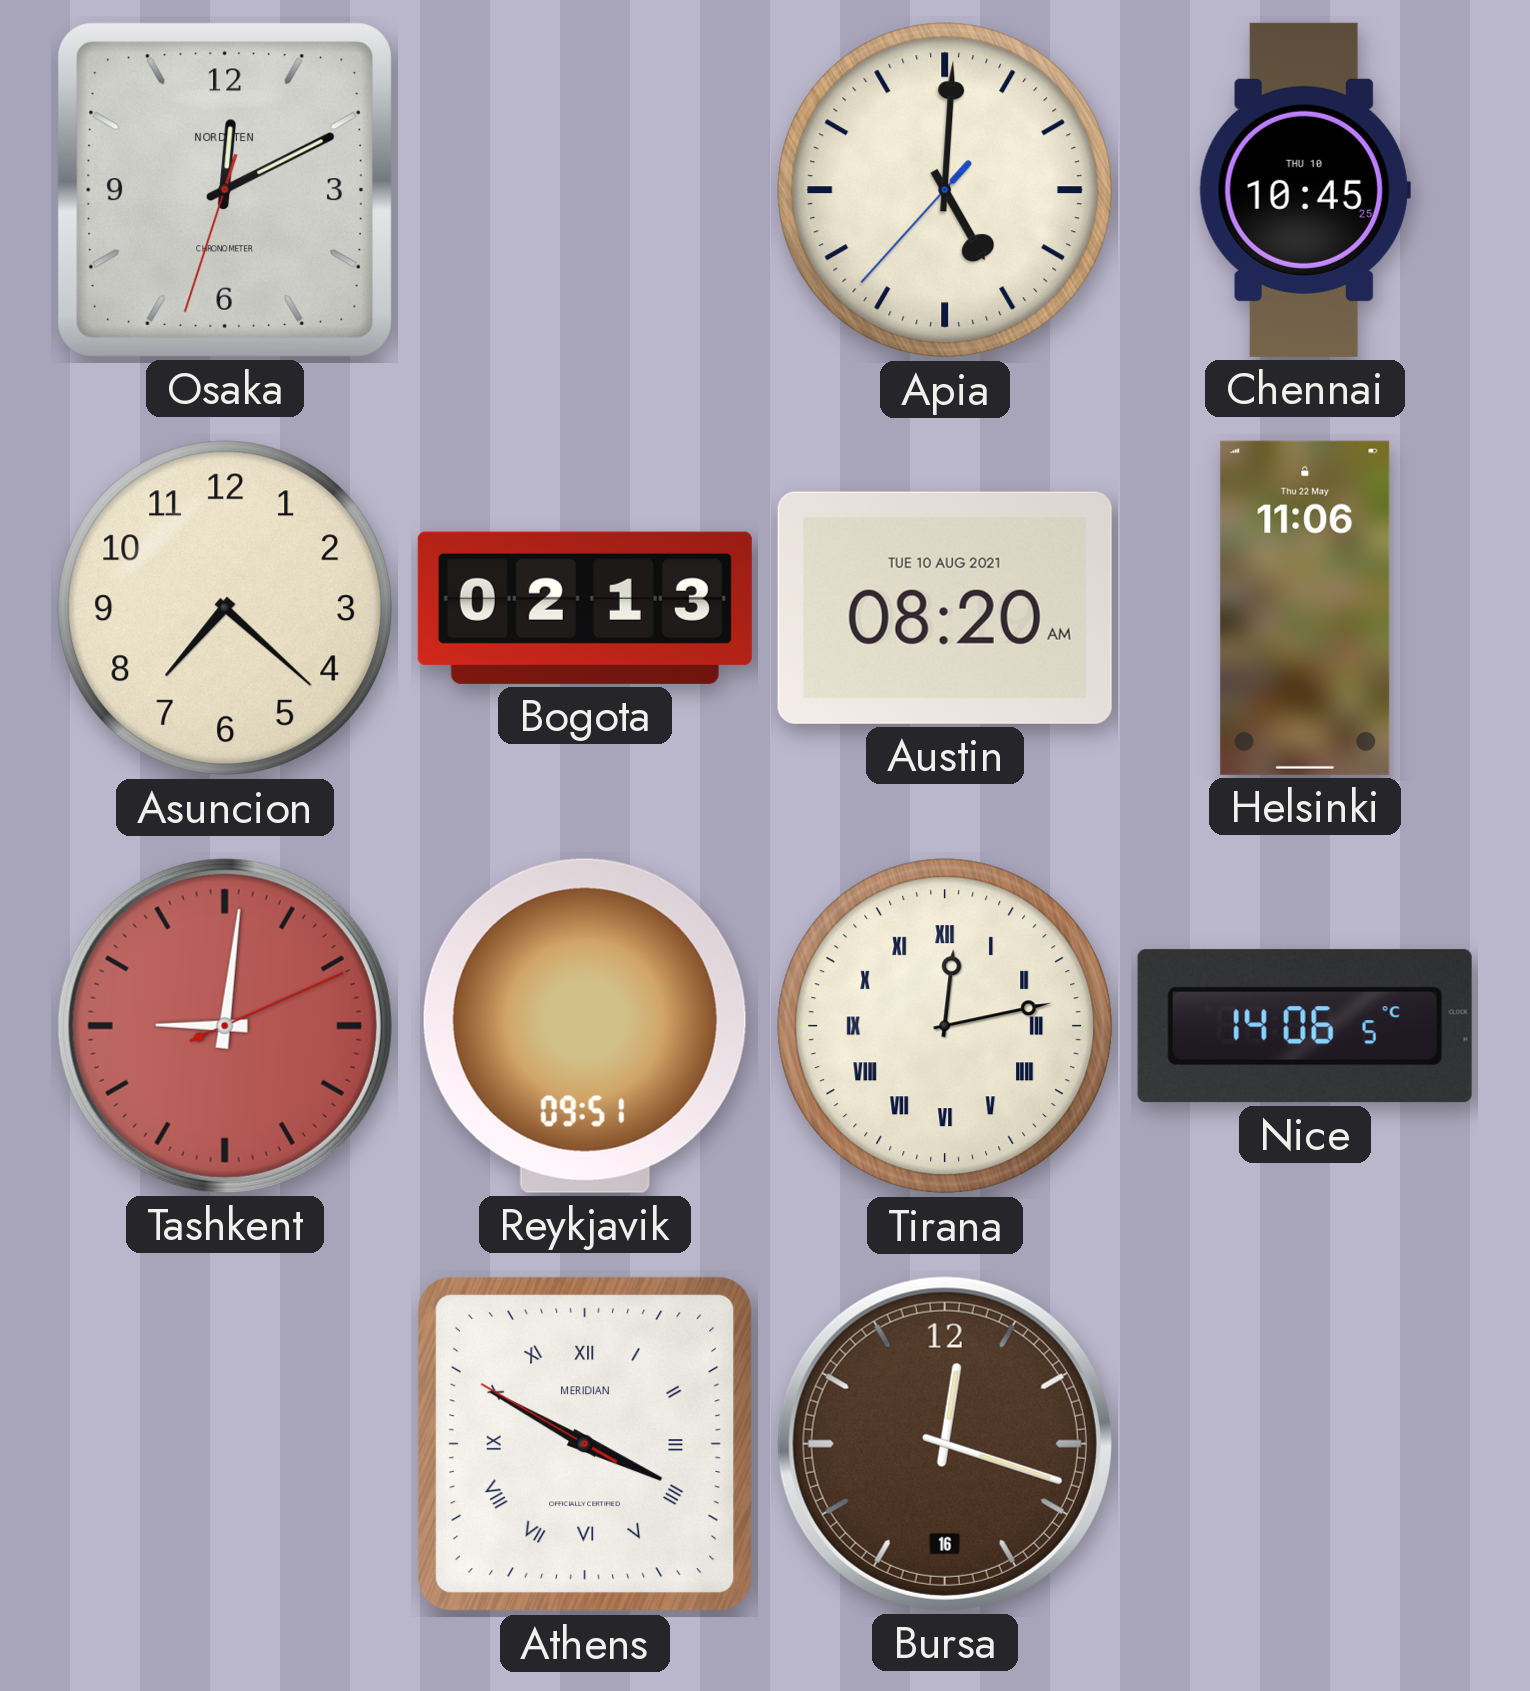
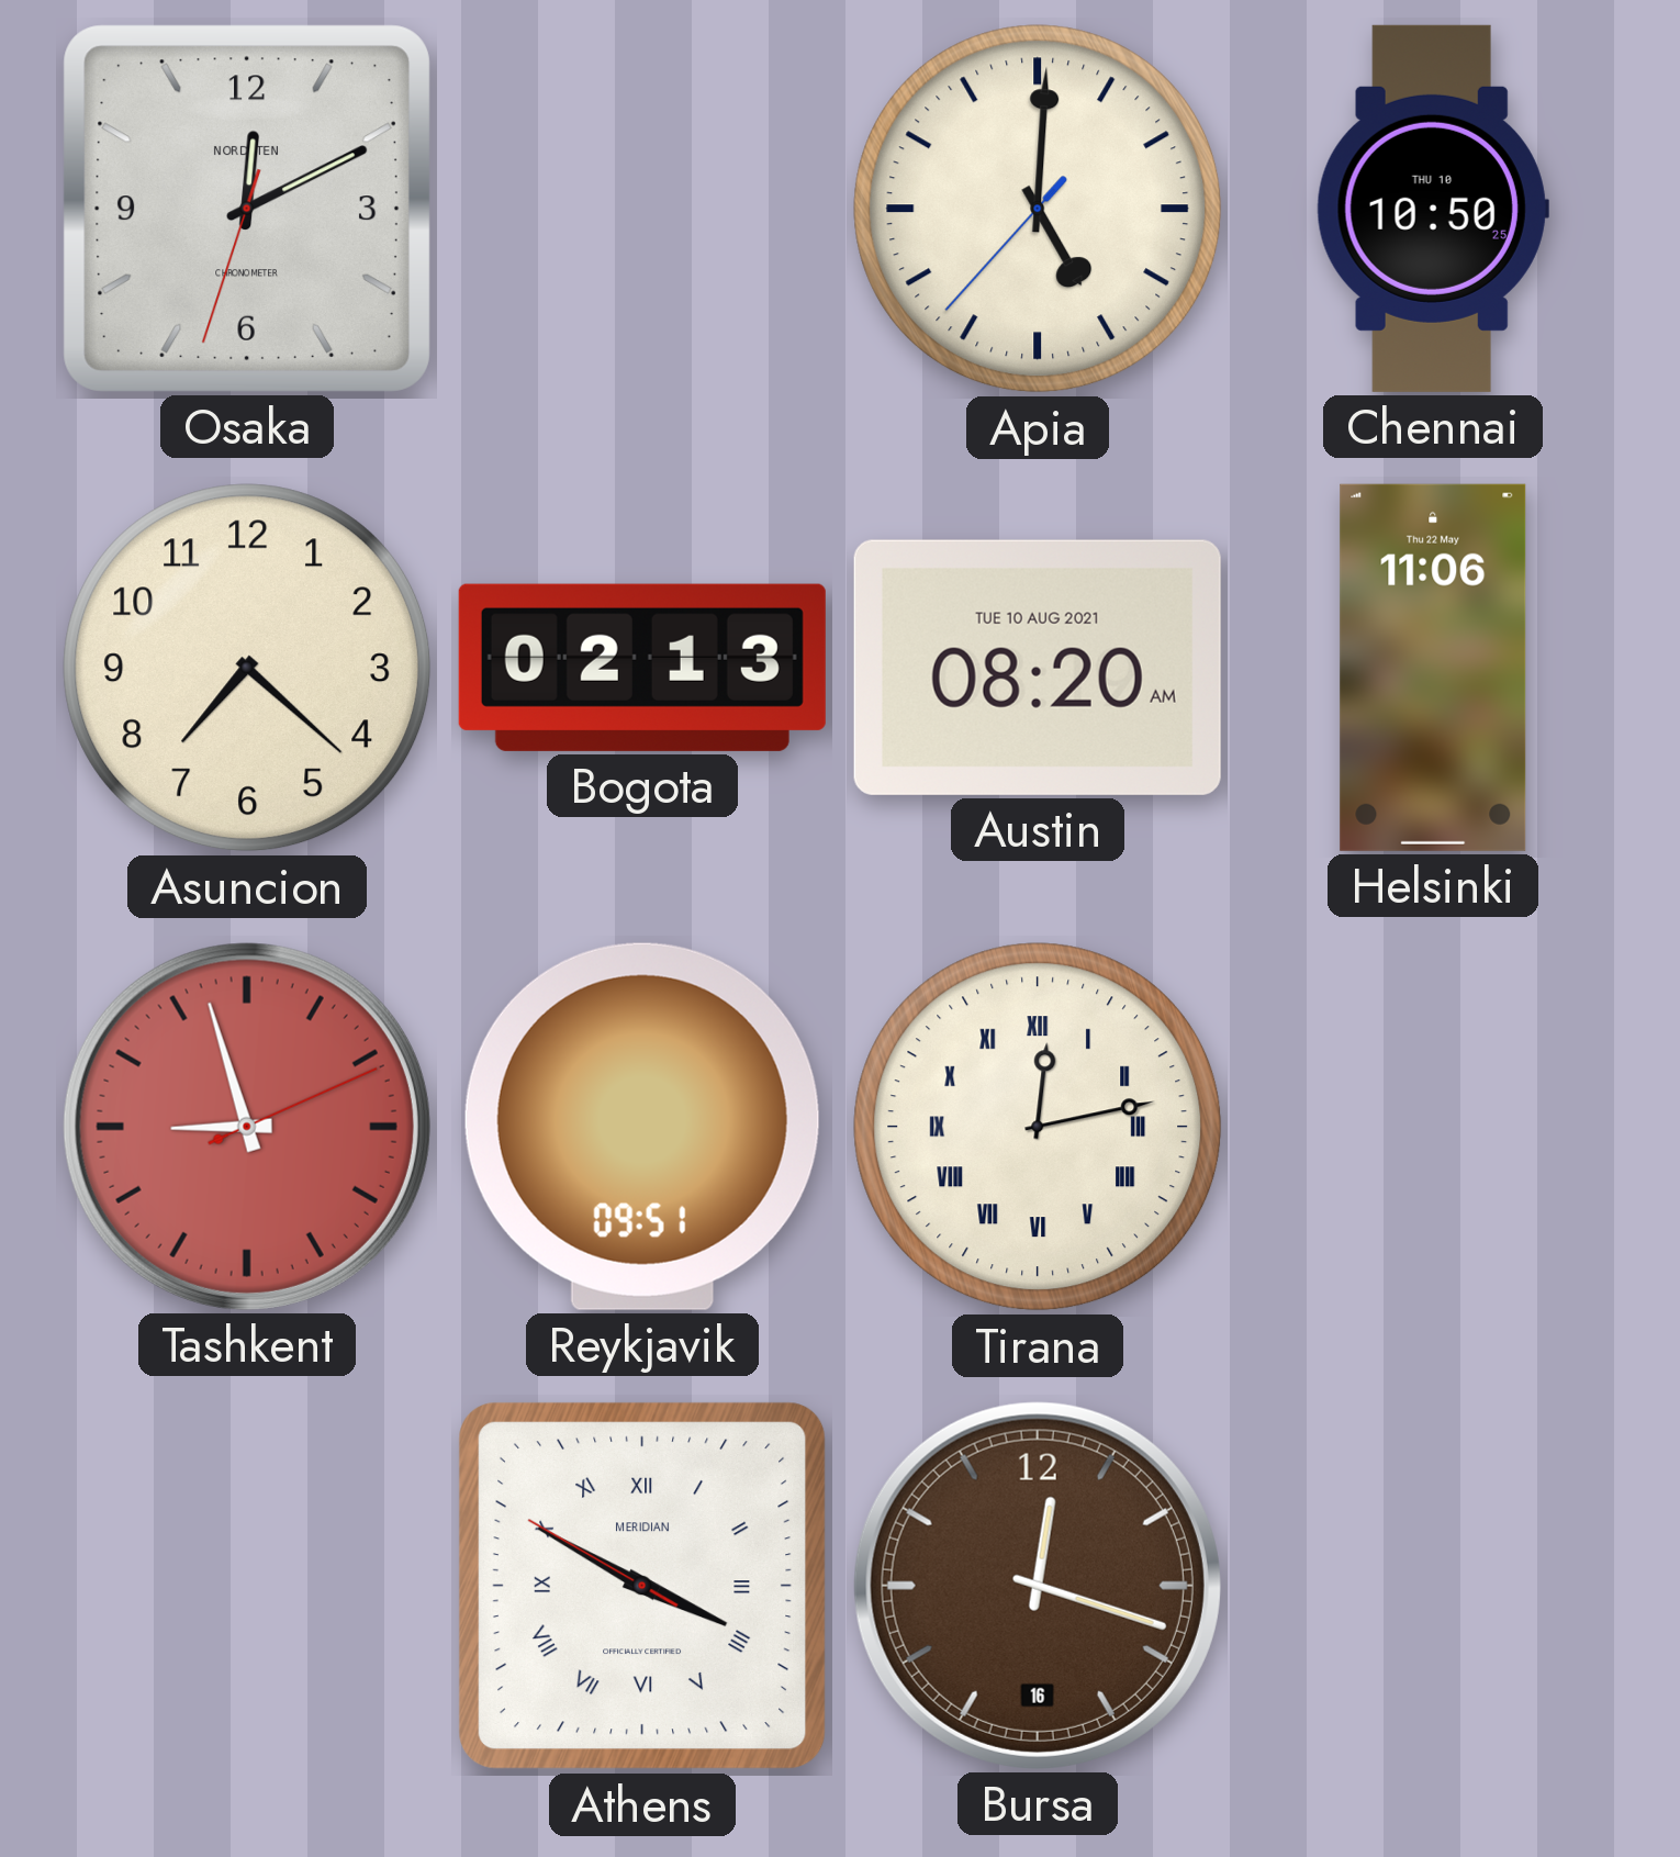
Chennai: 10:45 -> 10:50
Tashkent: 9:01 -> 8:57
Nice: 14:06 -> none
